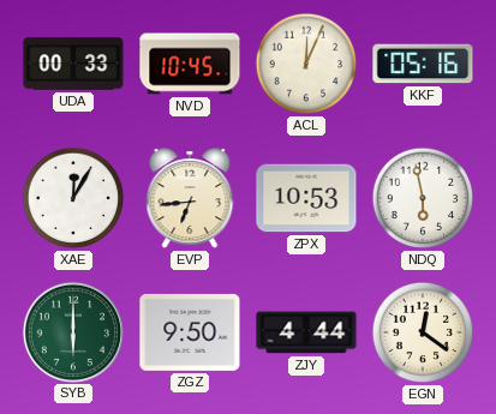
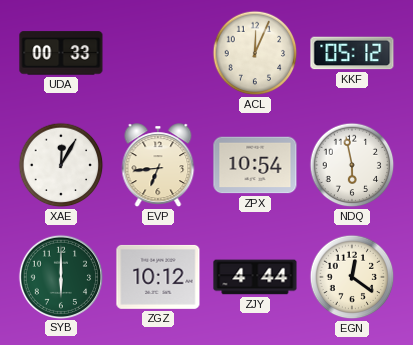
NVD: 10:45 -> none
KKF: 05:16 -> 05:12
ZPX: 10:53 -> 10:54
ZGZ: 9:50 -> 10:12
